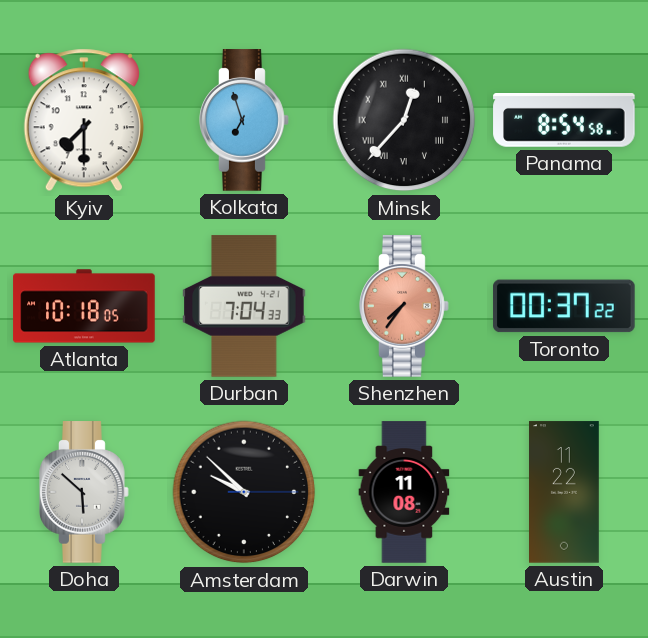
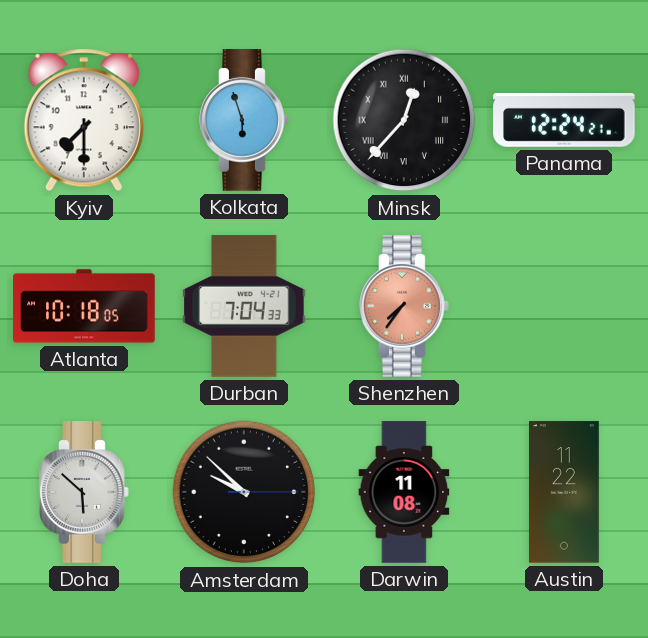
Kolkata: 6:57 -> 5:57
Panama: 8:54 -> 12:24
Toronto: 00:37 -> none
